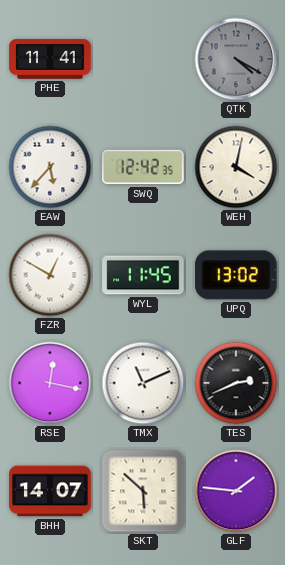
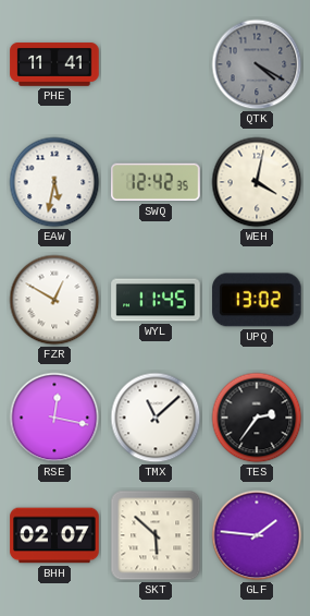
EAW: 5:37 -> 5:32
TMX: 11:11 -> 11:08
TES: 2:41 -> 2:36
BHH: 14:07 -> 02:07
